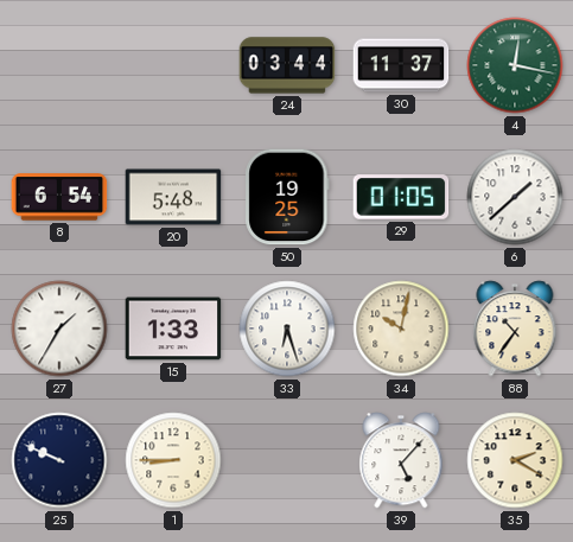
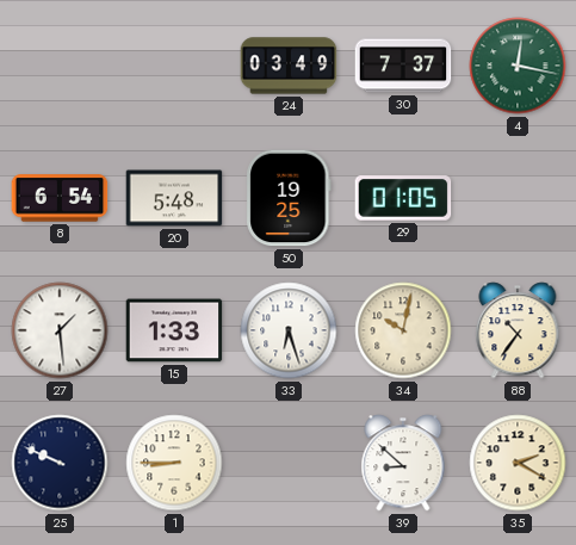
24: 03:44 -> 03:49
30: 11:37 -> 7:37
6: 1:38 -> none
27: 1:35 -> 1:29
39: 5:07 -> 8:52
